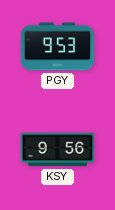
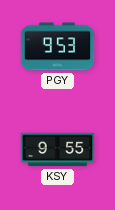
KSY: 9:56 -> 9:55
